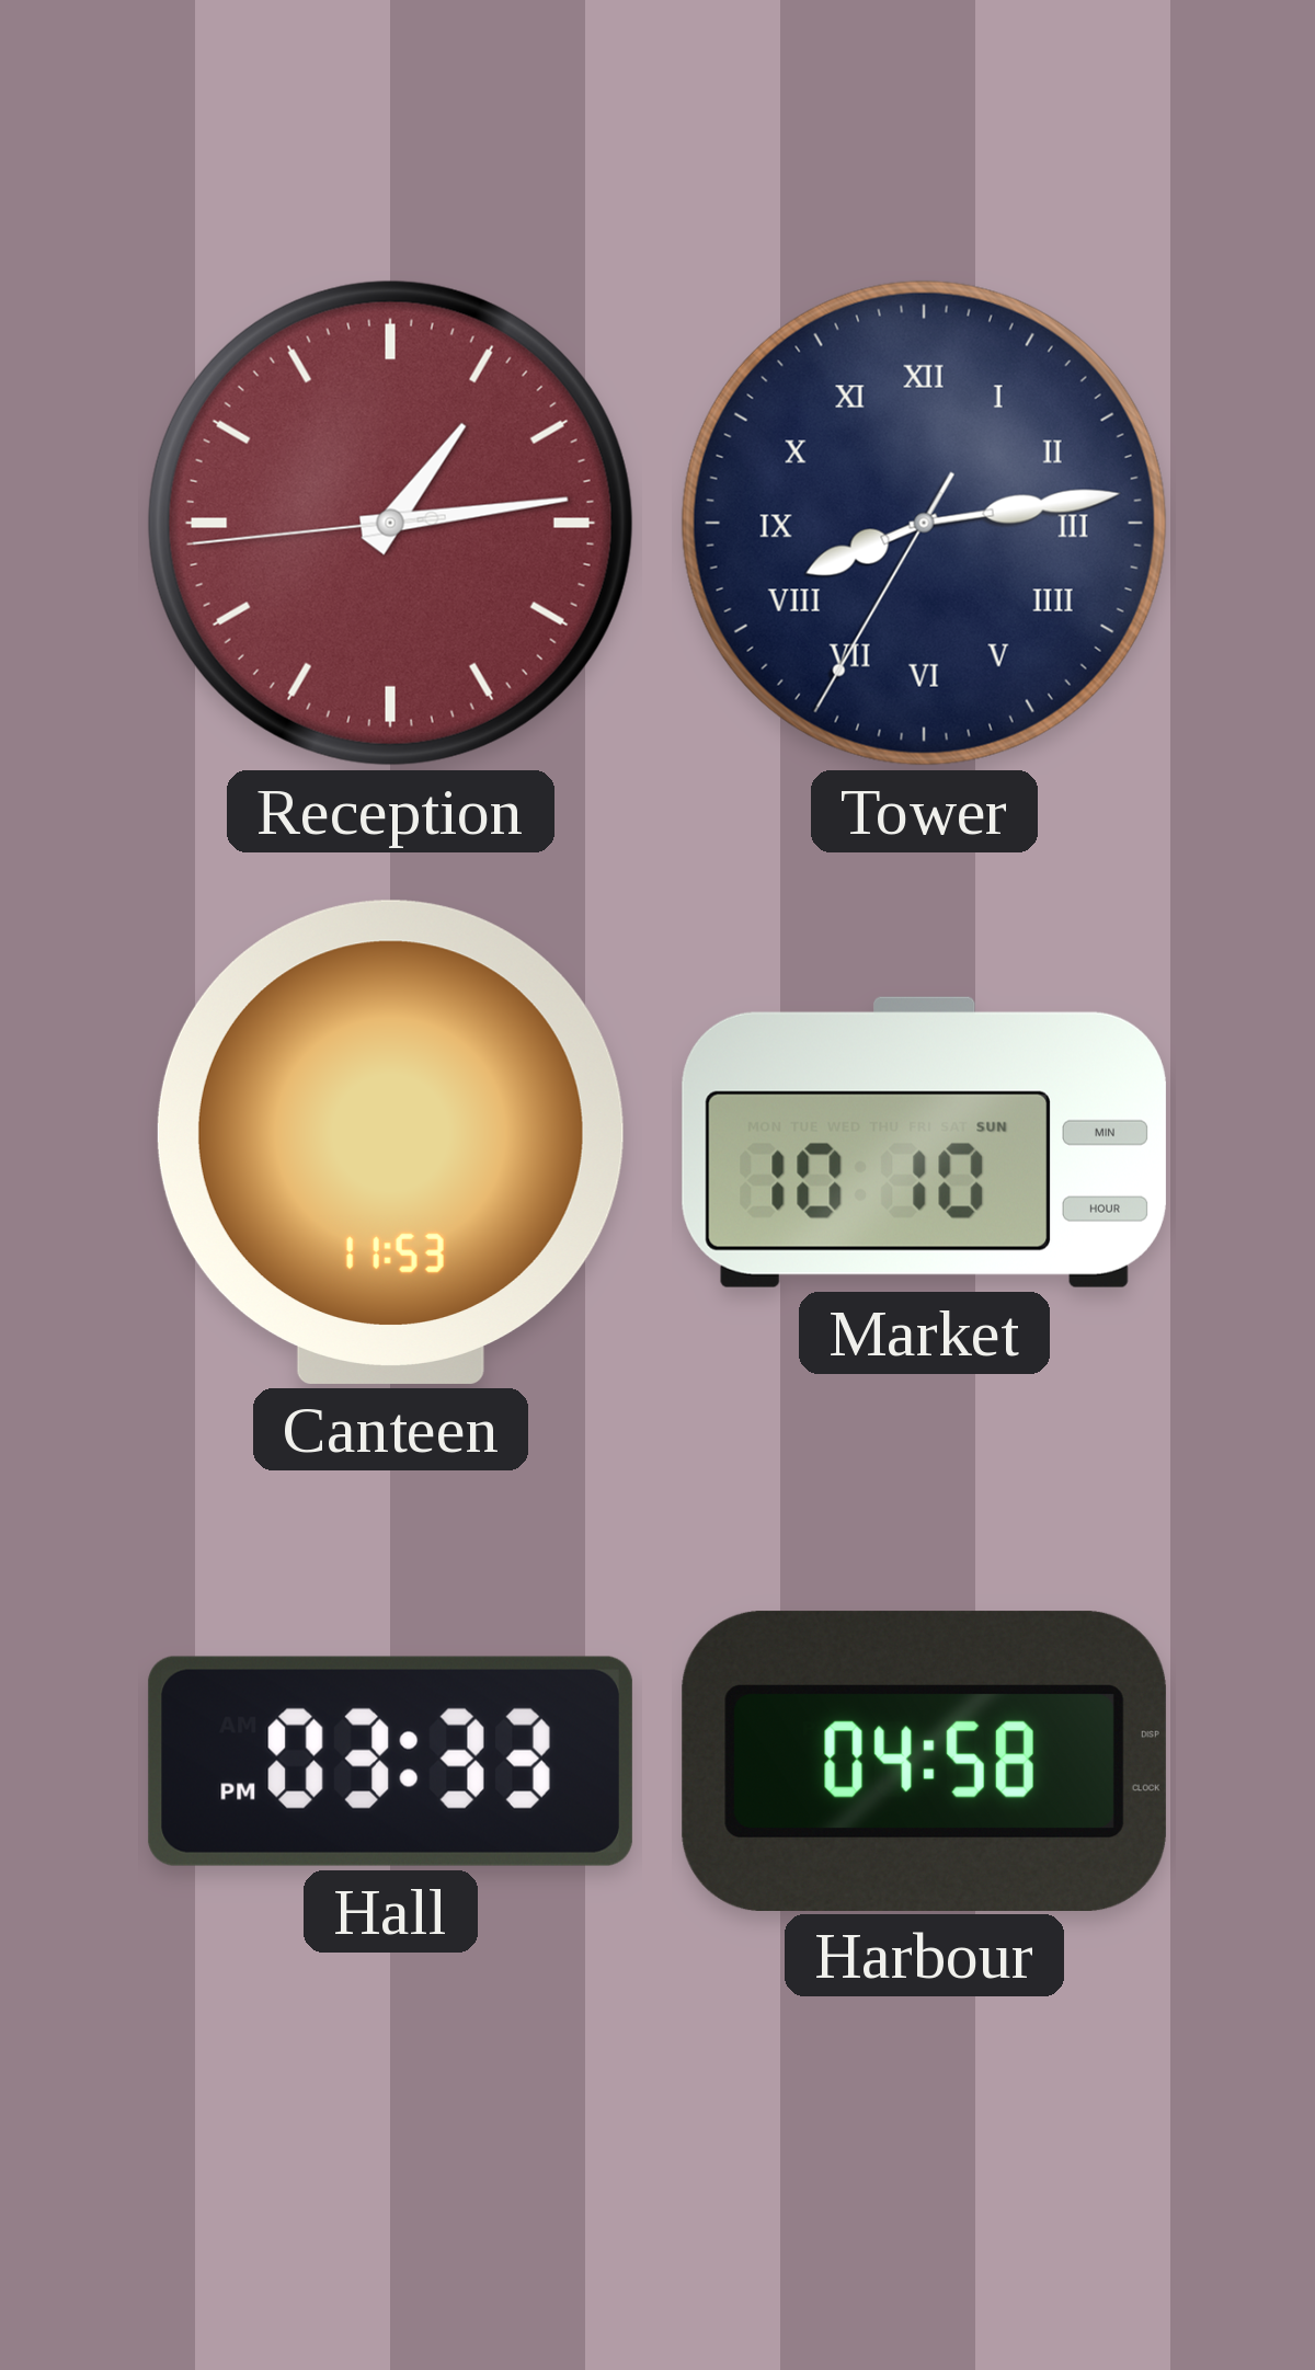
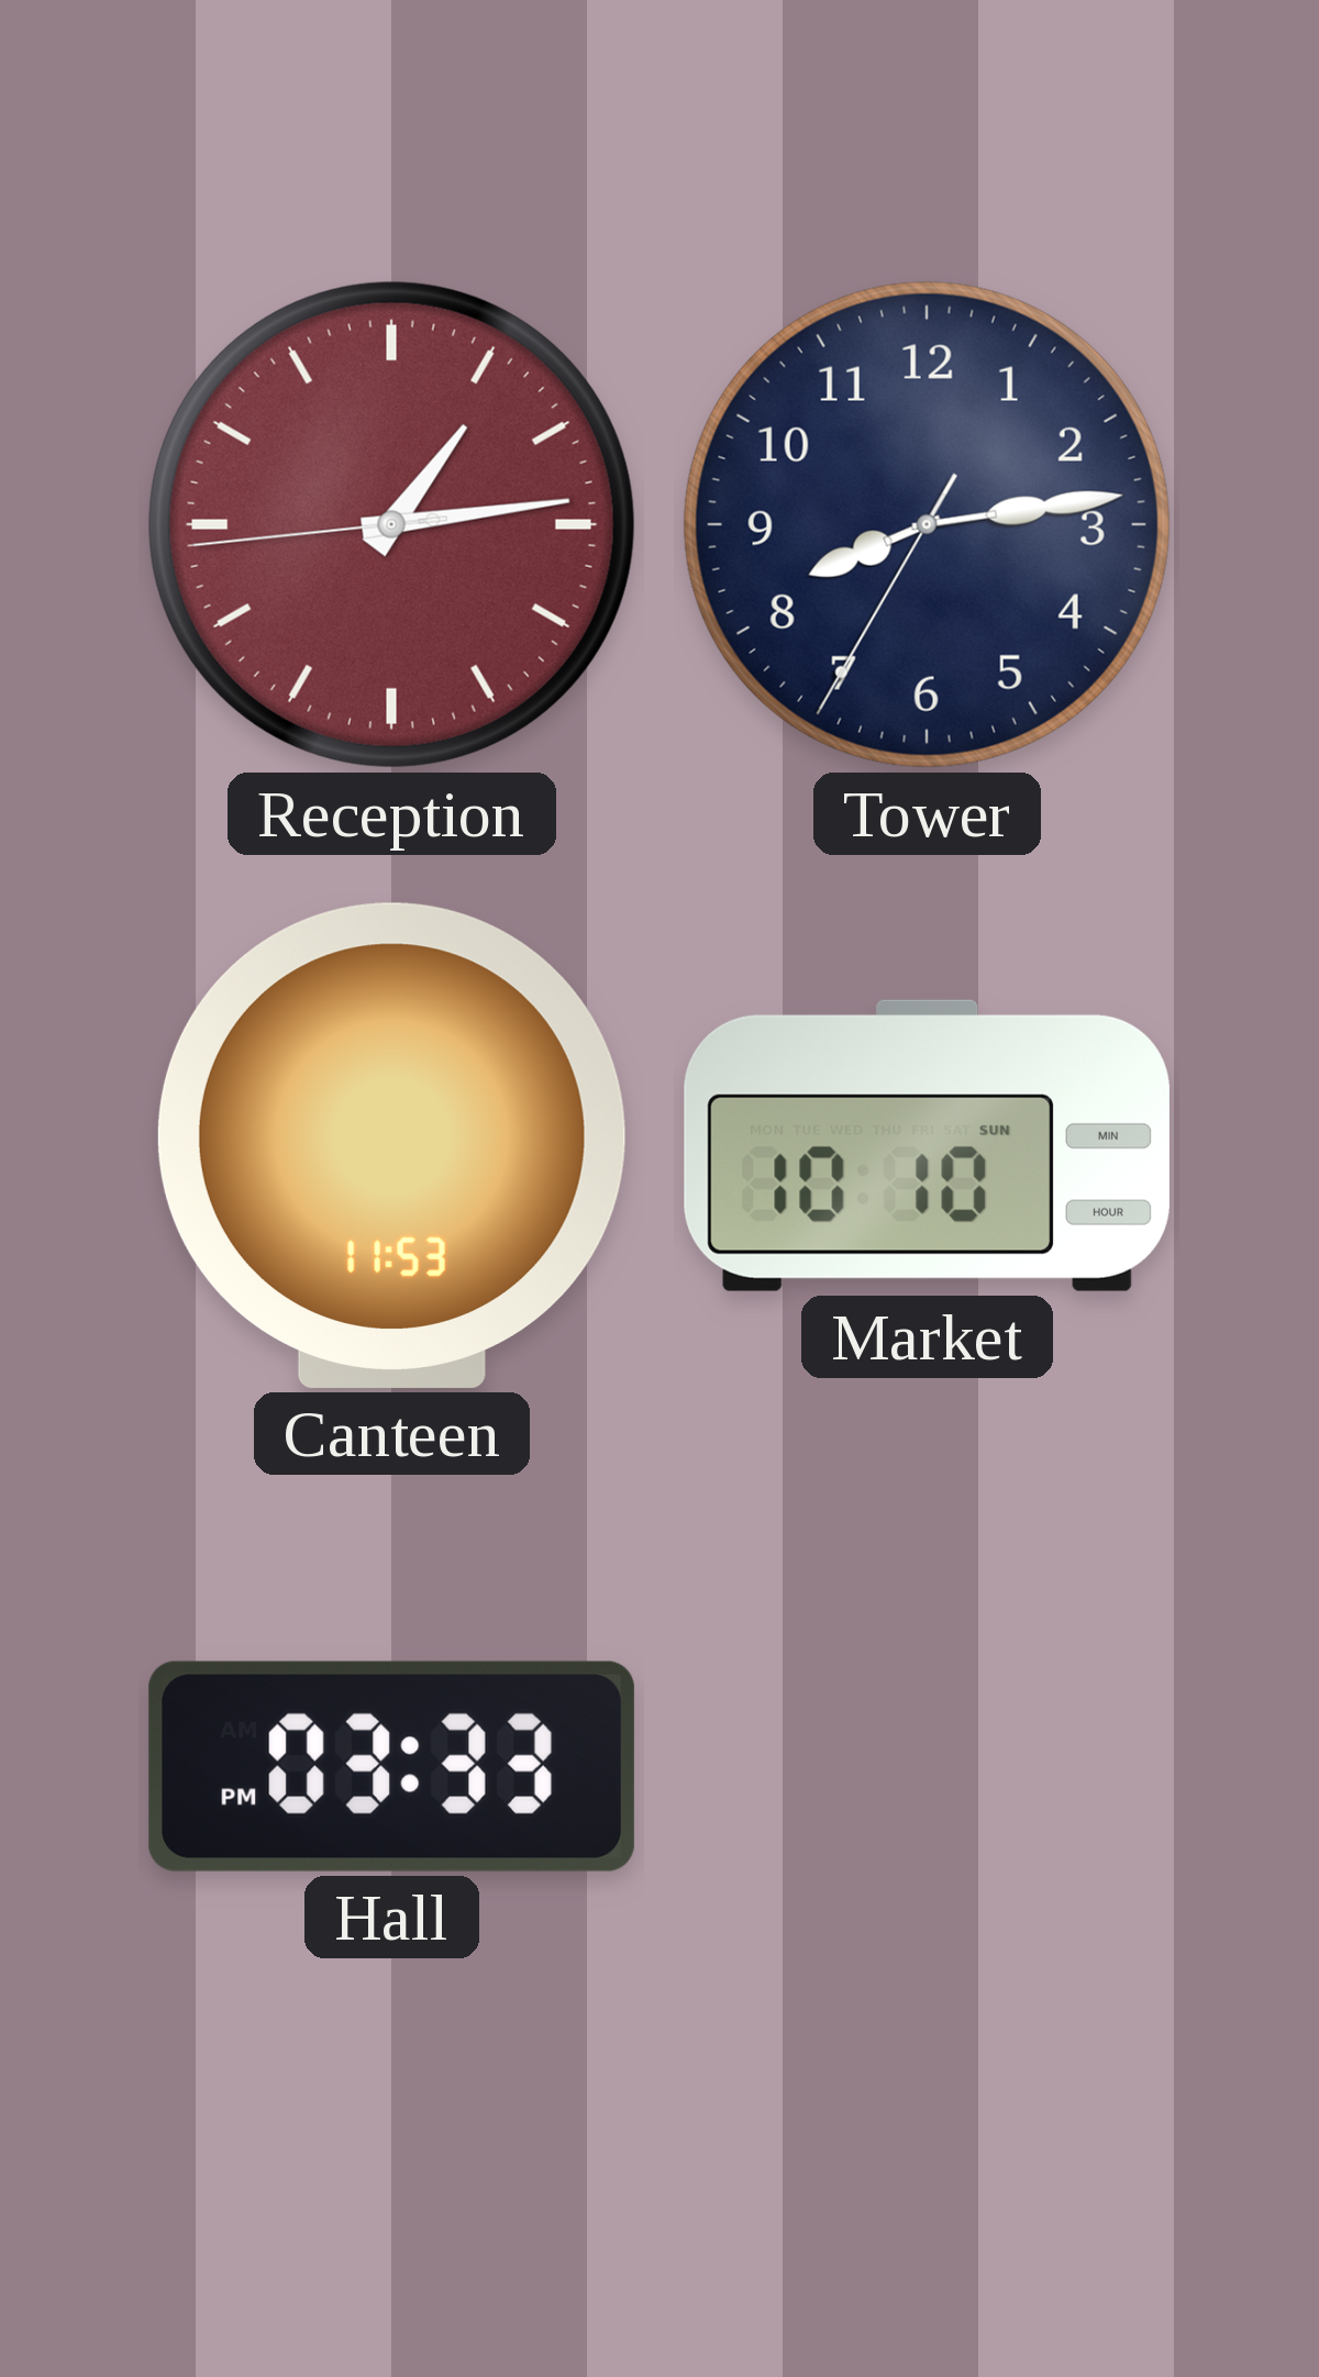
Tower numerals: Roman -> Arabic
Harbour: 04:58 -> none
